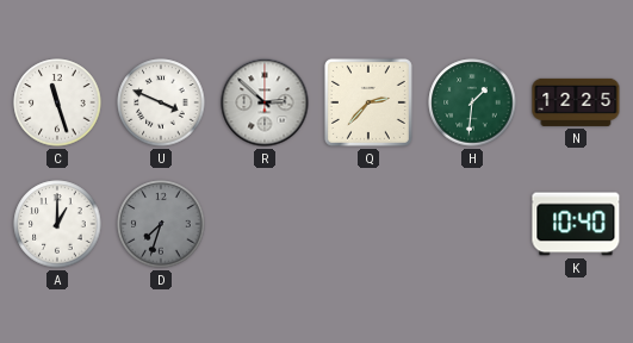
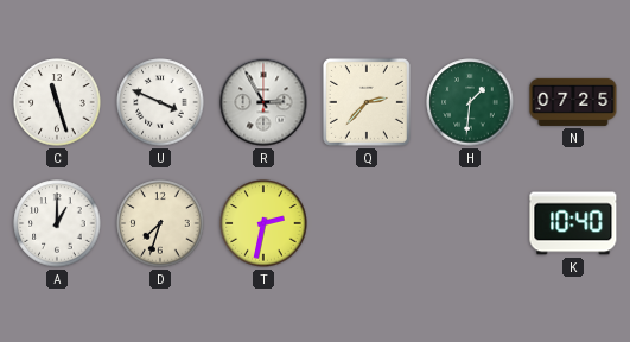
R: 2:52 -> 2:55
N: 12:25 -> 07:25
D dial: grey -> cream
T: none -> 2:32
